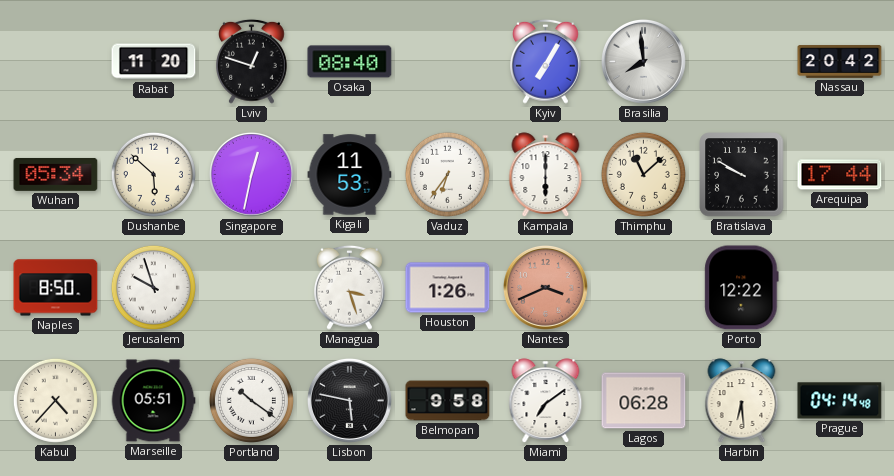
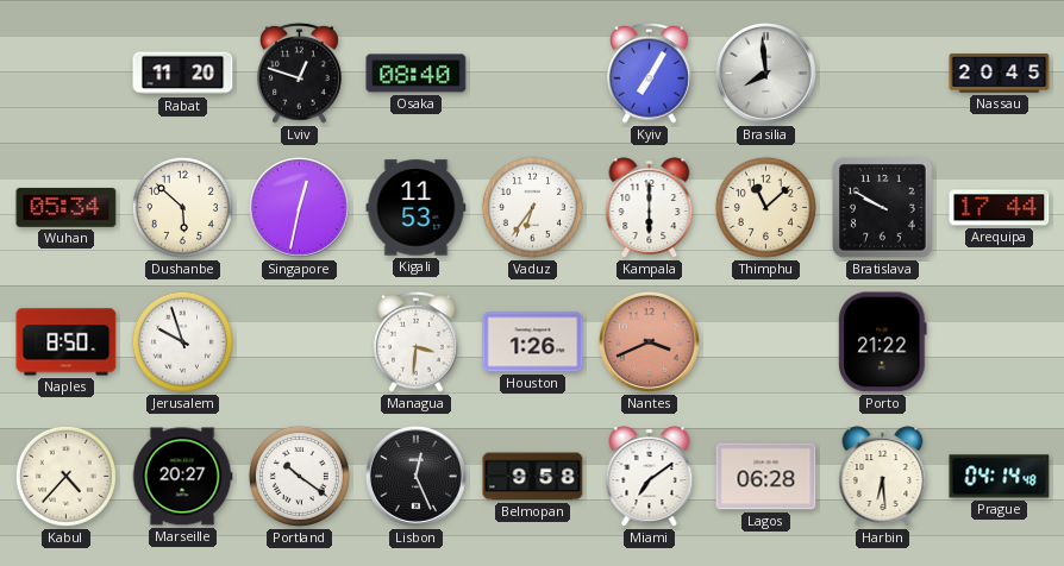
Nassau: 20:42 -> 20:45
Managua: 3:27 -> 3:31
Porto: 12:22 -> 21:22
Marseille: 05:51 -> 20:27
Lisbon: 5:47 -> 12:26
